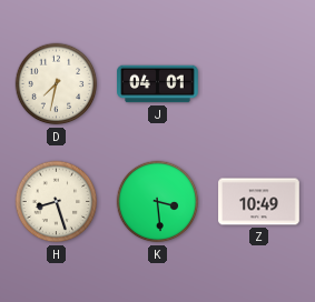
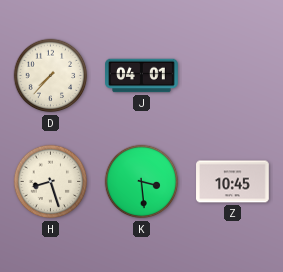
D: 7:32 -> 7:37
Z: 10:49 -> 10:45
